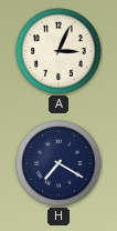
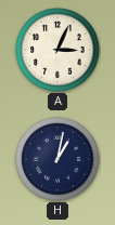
H: 7:20 -> 1:02
